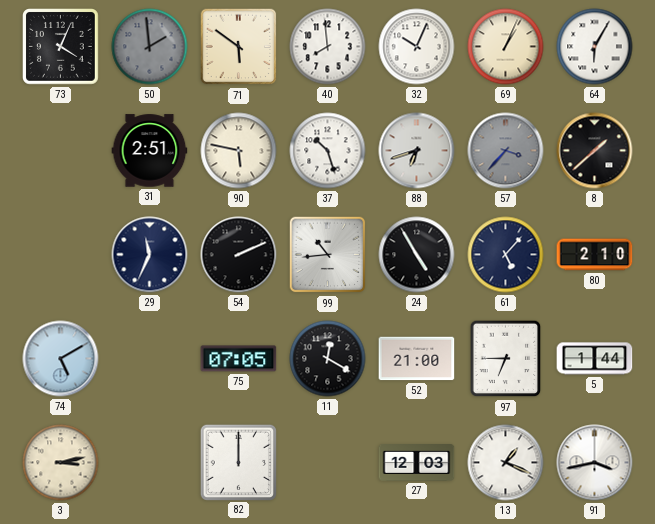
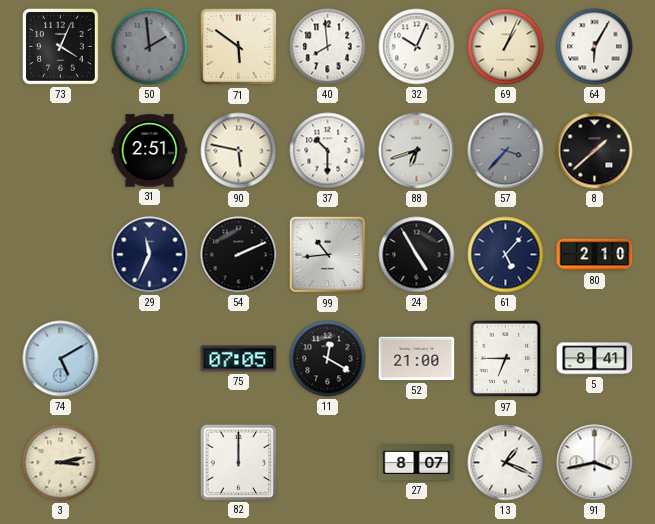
37: 10:27 -> 10:30
5: 1:44 -> 8:41
27: 12:03 -> 8:07
